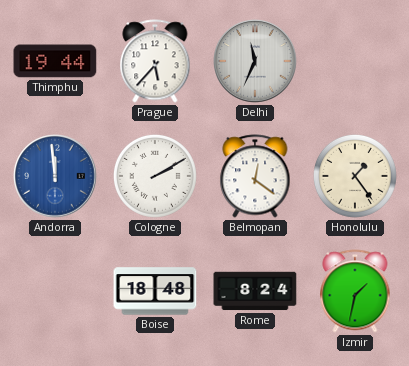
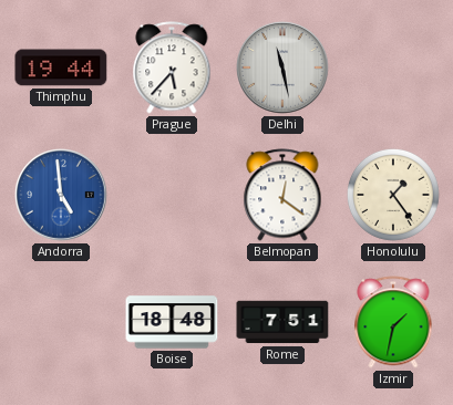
Delhi: 11:34 -> 11:28
Andorra: 11:59 -> 4:59
Cologne: 2:10 -> none
Rome: 8:24 -> 7:51
